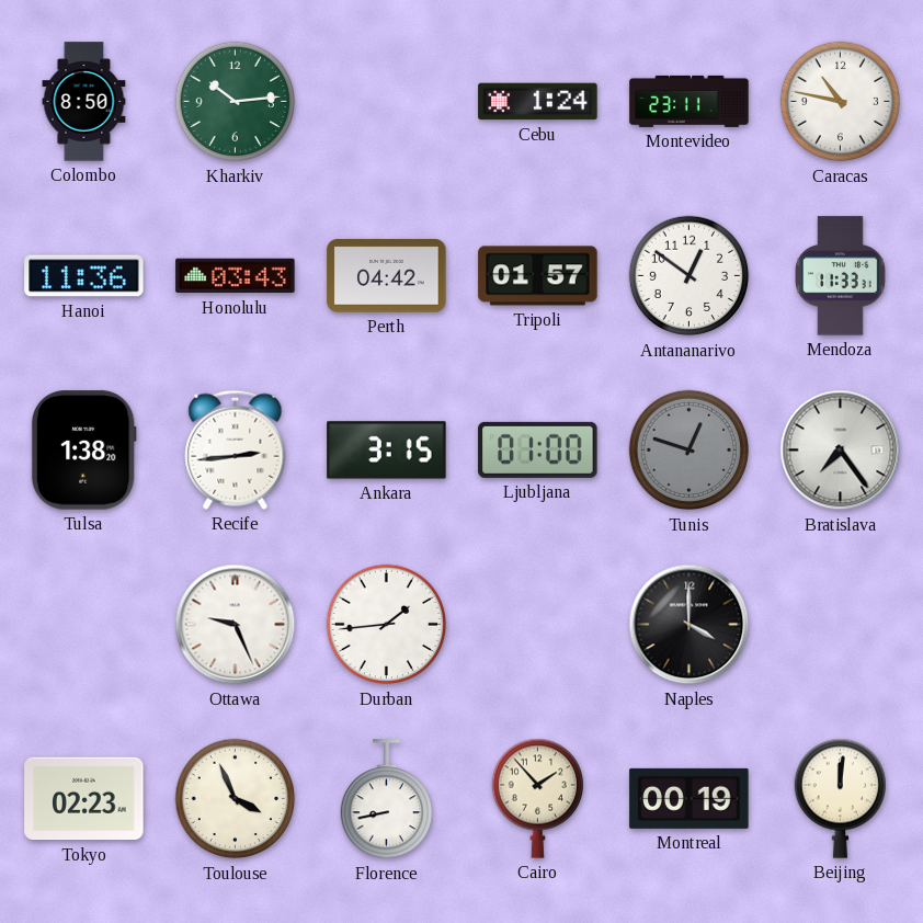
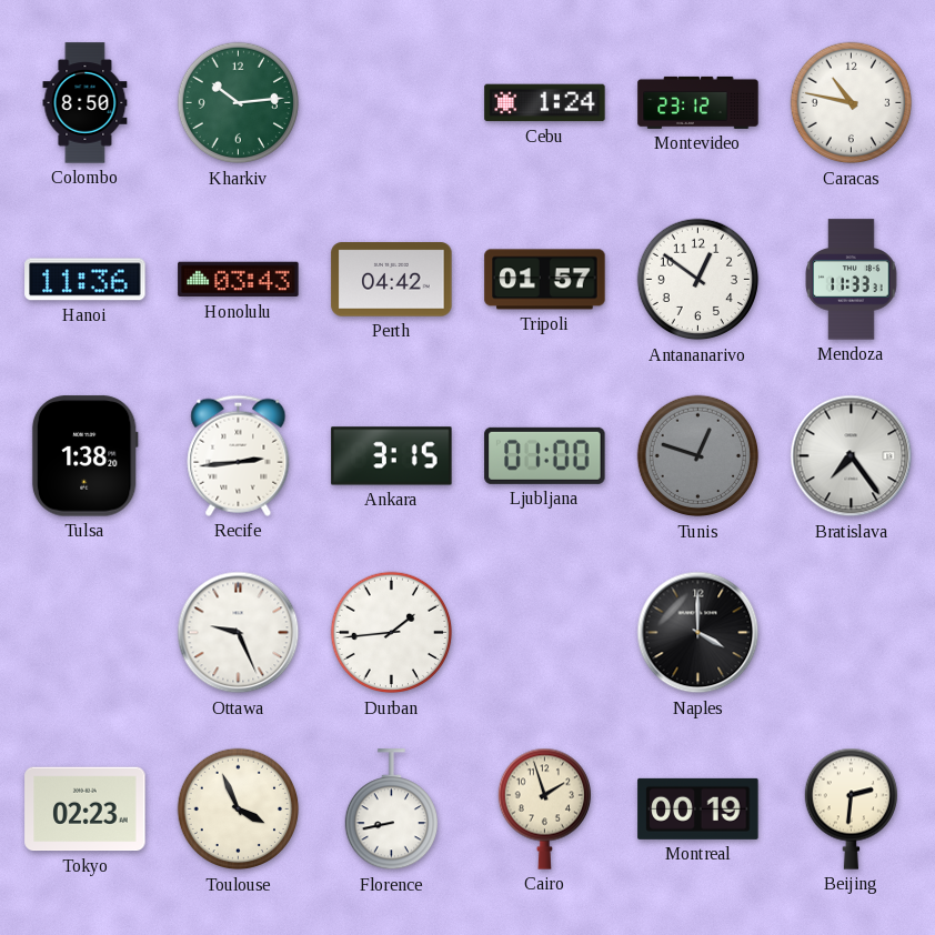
Montevideo: 23:11 -> 23:12
Cairo: 1:53 -> 1:57
Beijing: 12:01 -> 2:31
